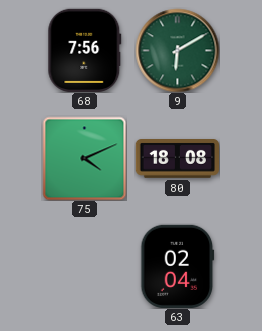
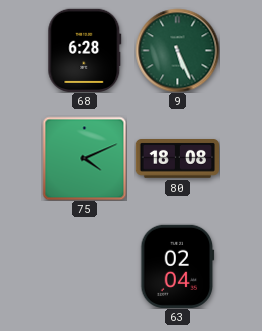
68: 7:56 -> 6:28
9: 6:10 -> 5:26
